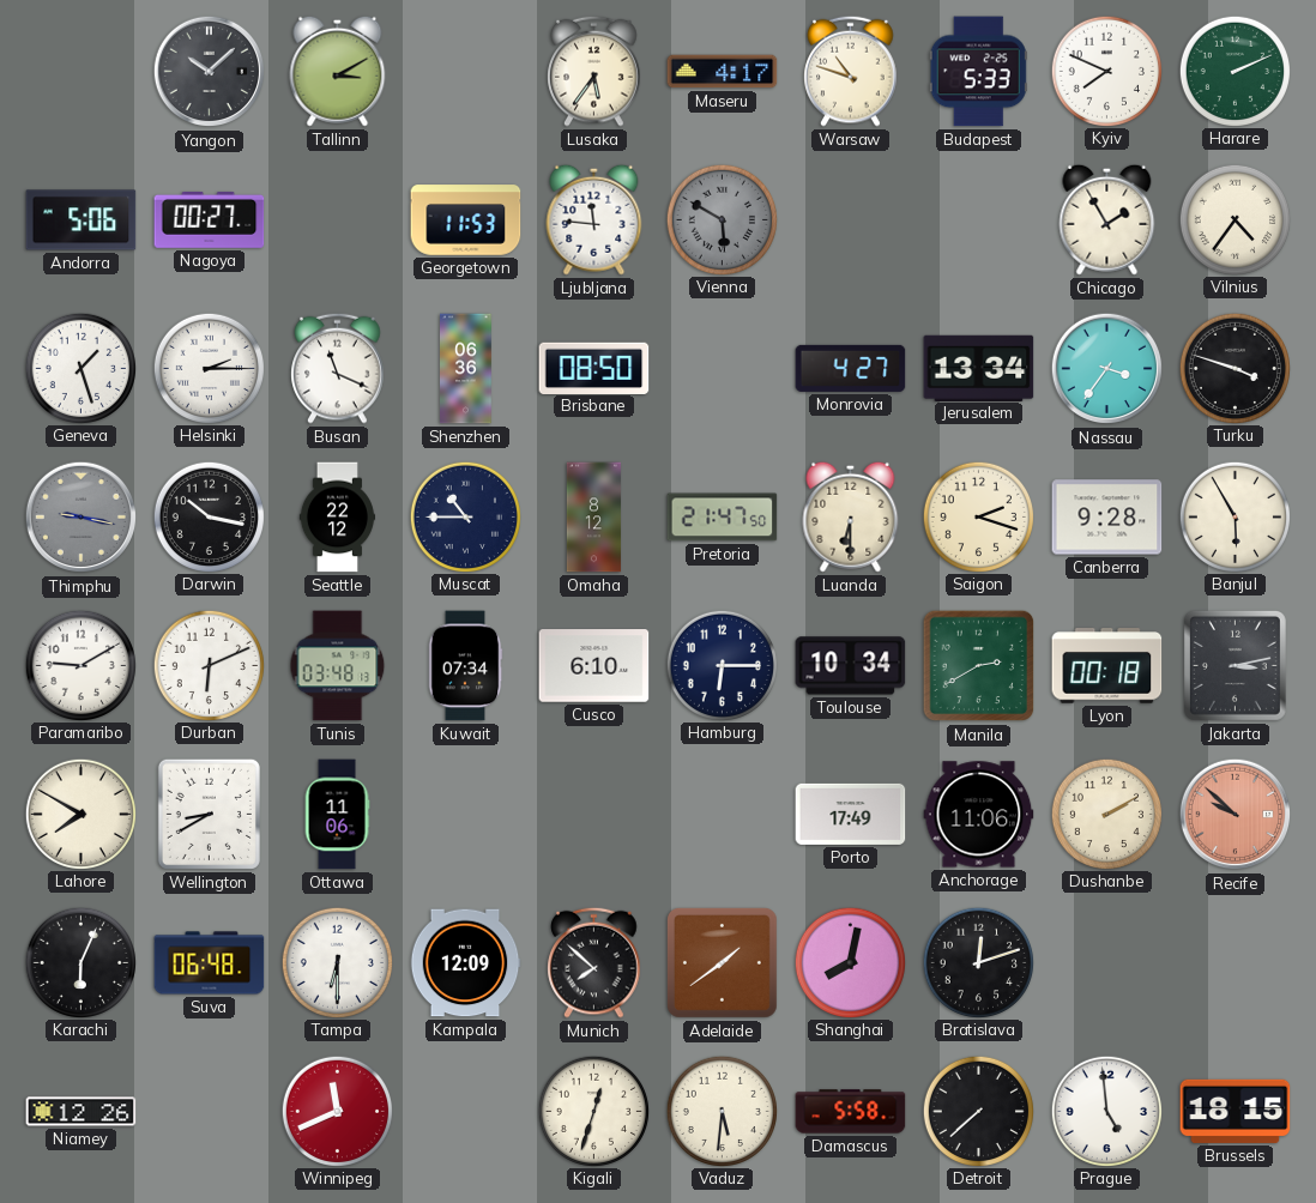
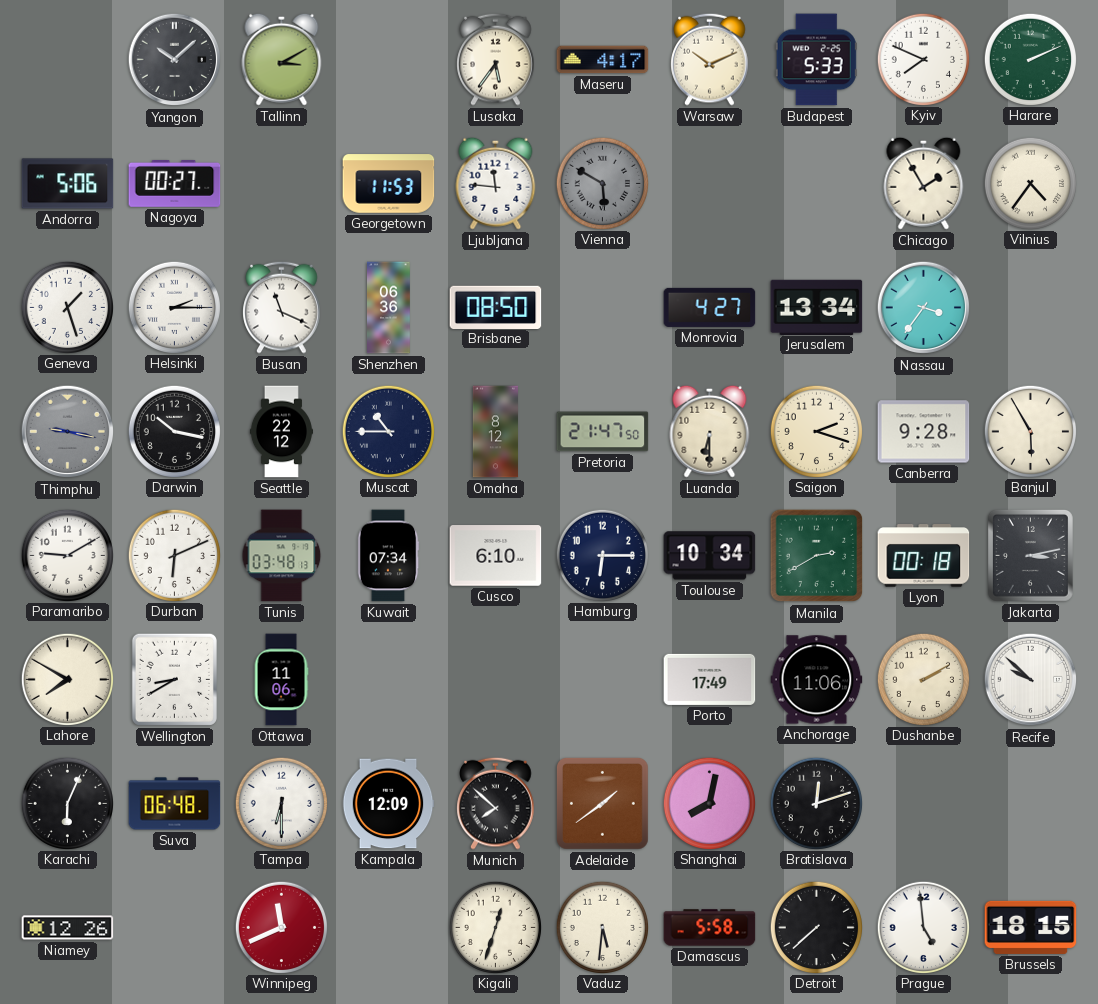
Warsaw: 10:48 -> 10:11
Turku: 3:48 -> none
Recife dial: salmon -> white
